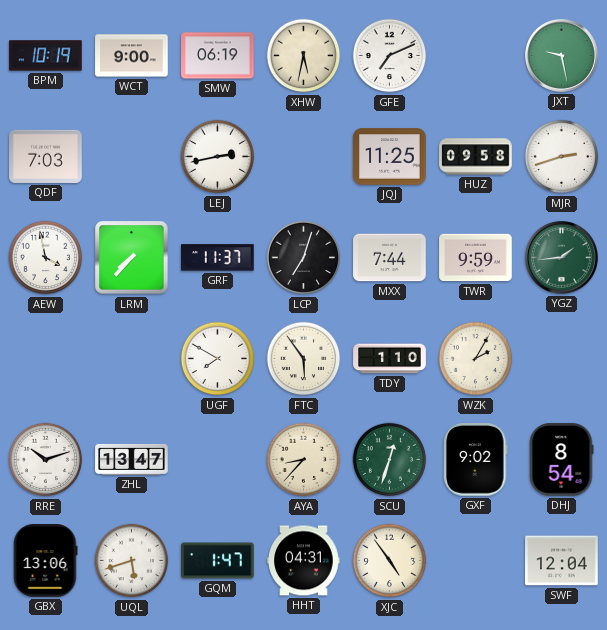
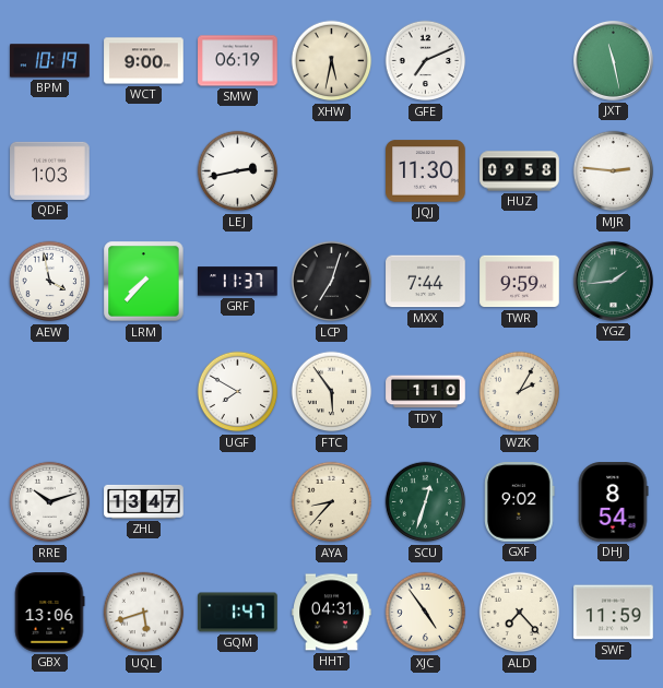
JXT: 9:28 -> 11:28
QDF: 7:03 -> 1:03
JQJ: 11:25 -> 11:30
MJR: 2:42 -> 2:46
ALD: none -> 7:23
SWF: 12:04 -> 11:59
